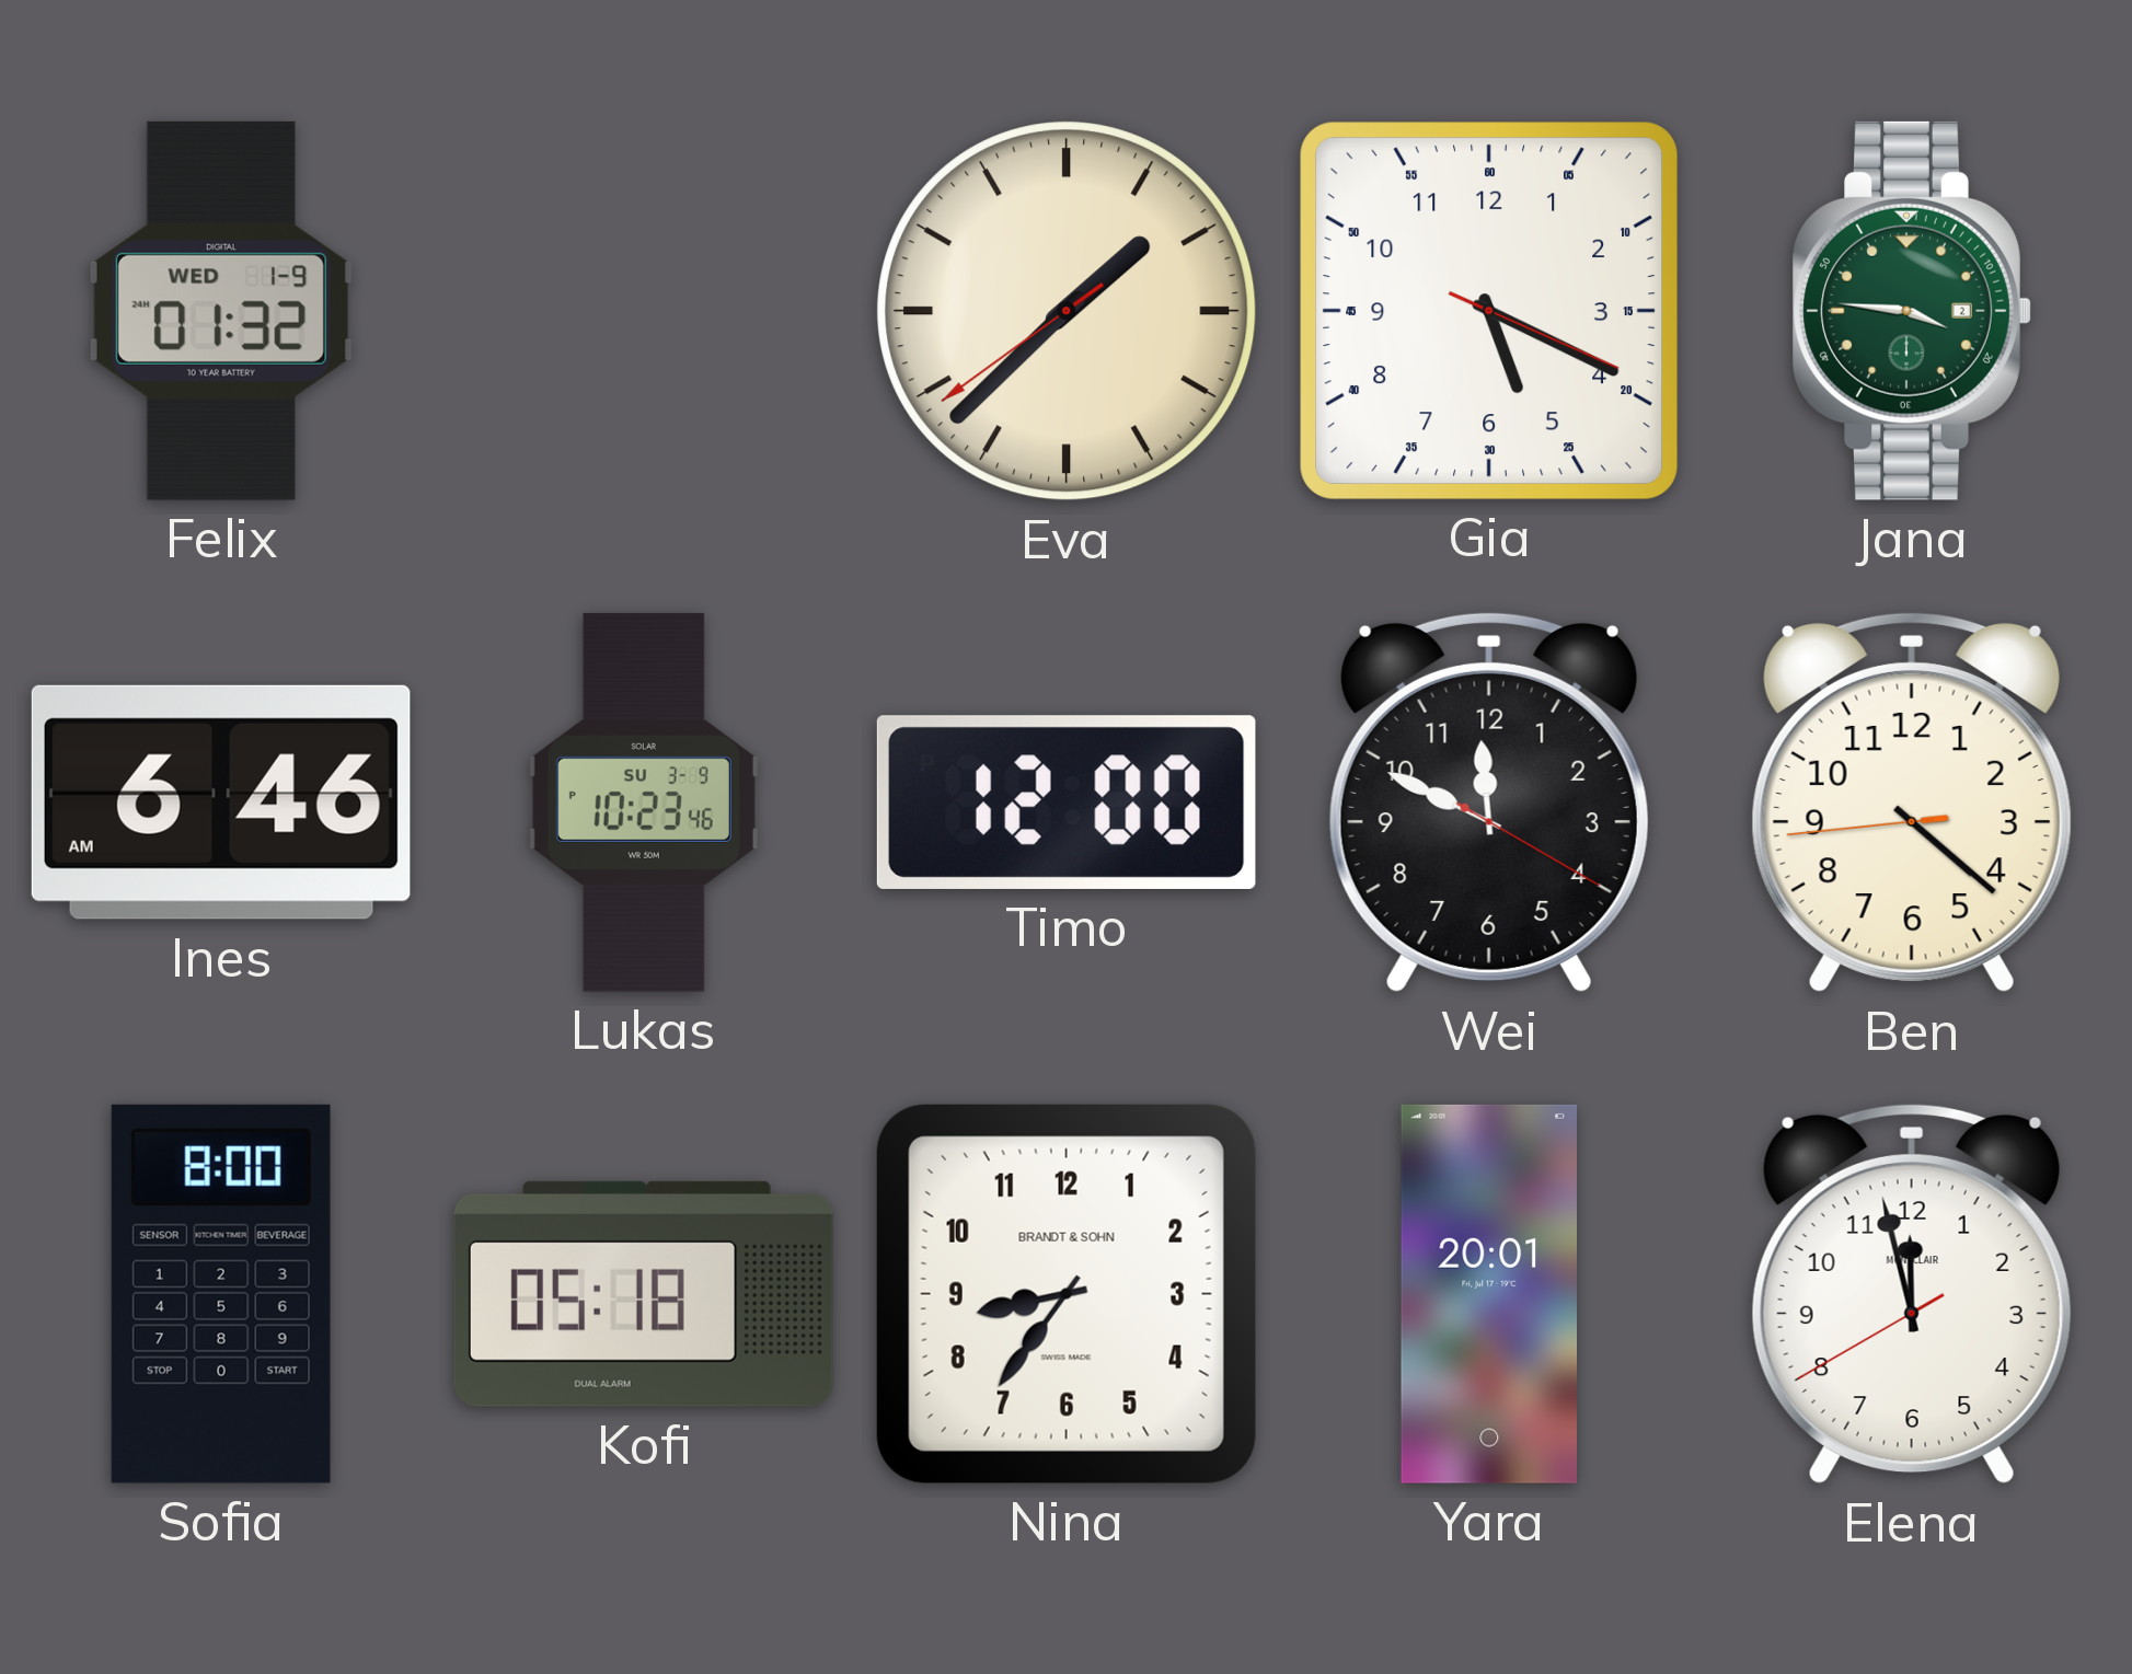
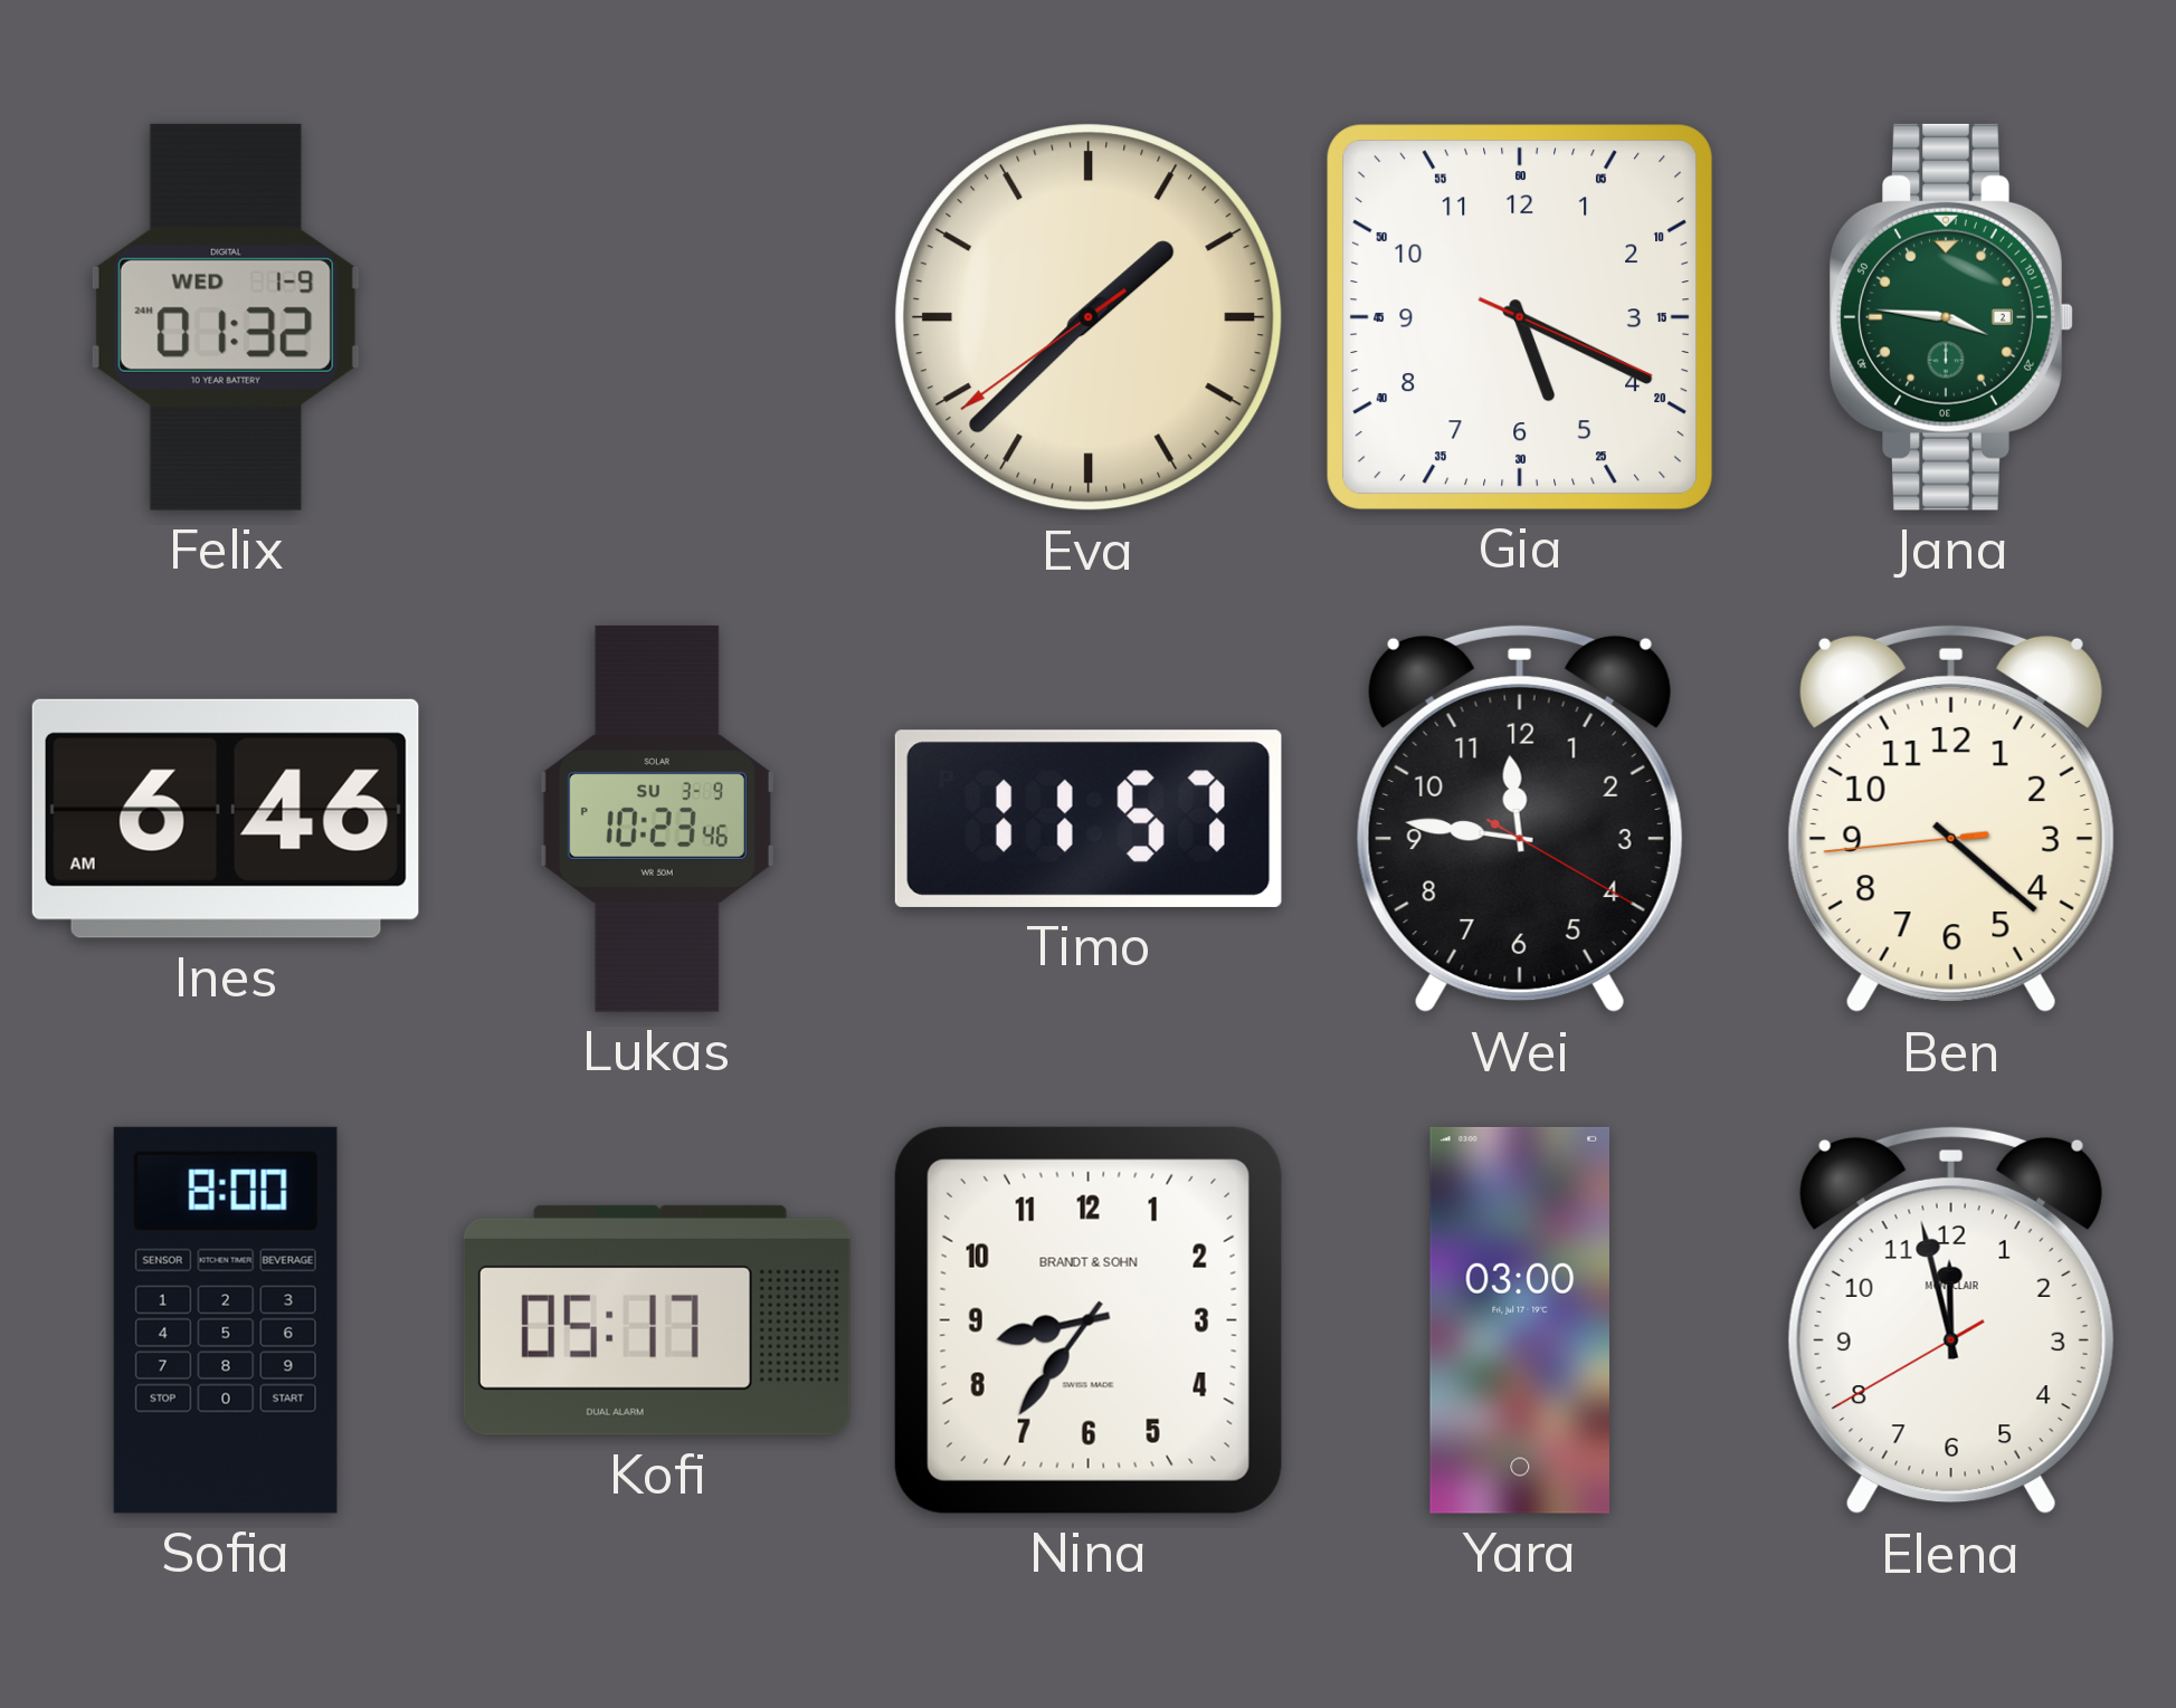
Timo: 12:00 -> 11:57
Wei: 11:49 -> 11:46
Kofi: 05:18 -> 05:17
Yara: 20:01 -> 03:00
